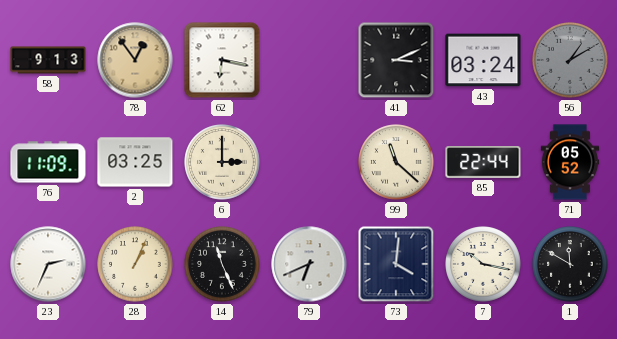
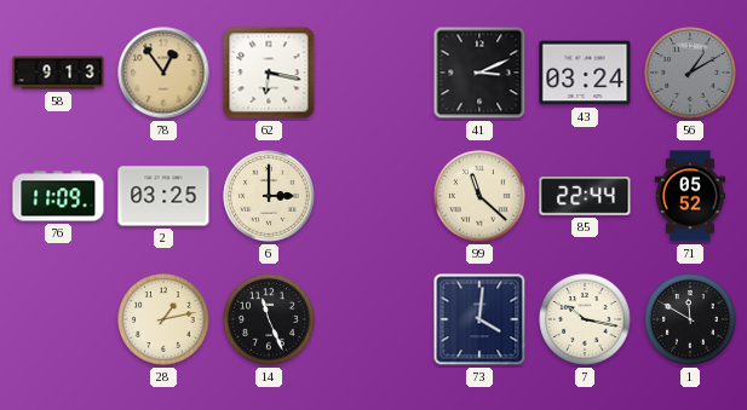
23: 2:34 -> none
28: 1:04 -> 1:13
79: 6:41 -> none
